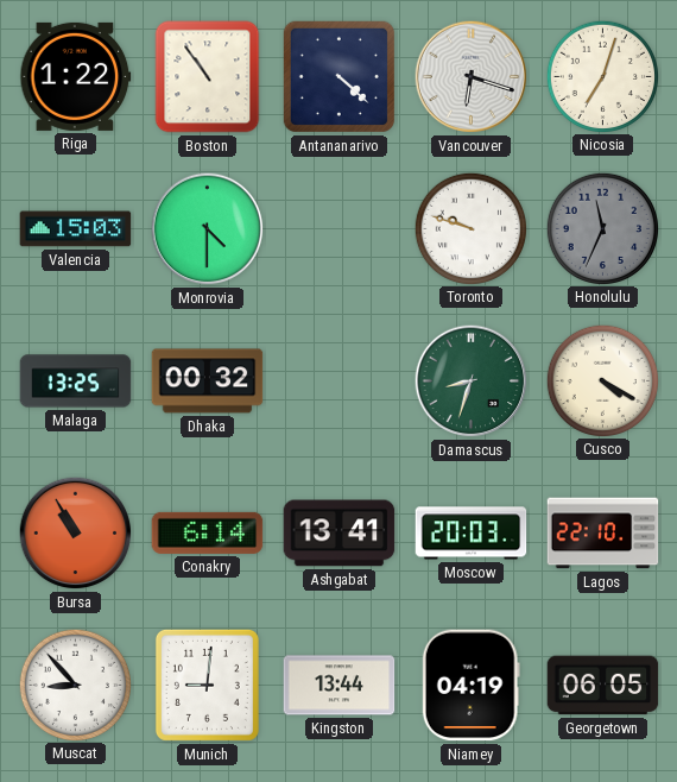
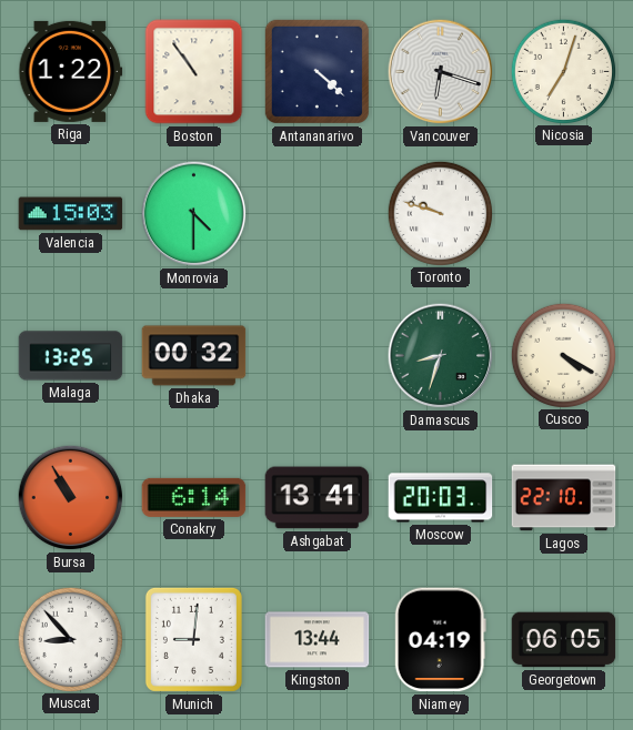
Honolulu: 11:34 -> none
